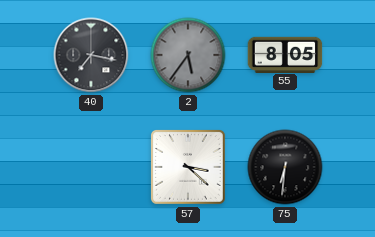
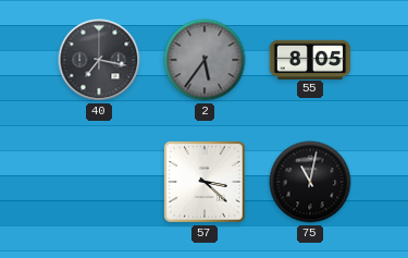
75: 6:31 -> 11:02
